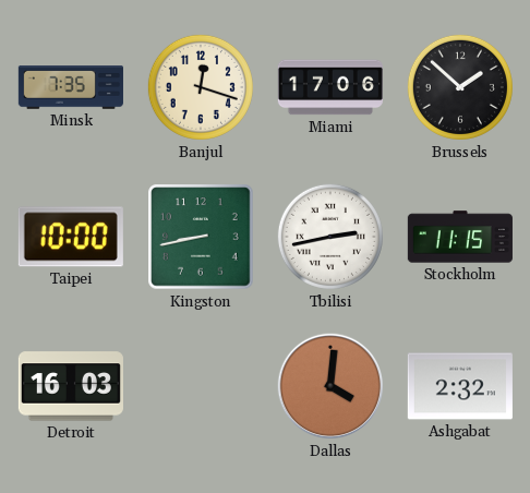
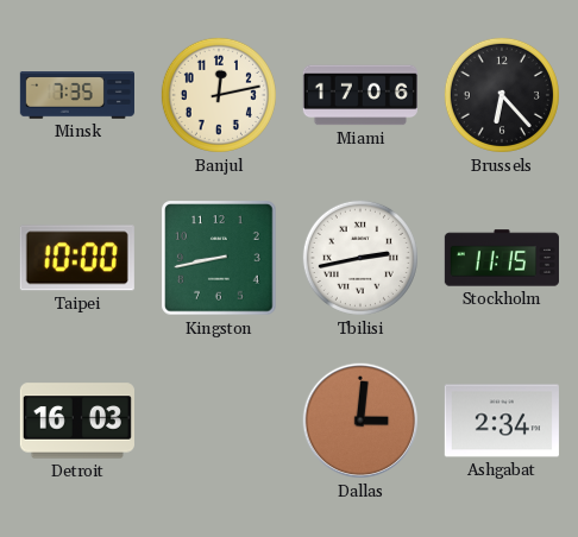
Banjul: 12:18 -> 12:13
Brussels: 1:52 -> 6:23
Dallas: 4:01 -> 3:01
Ashgabat: 2:32 -> 2:34
